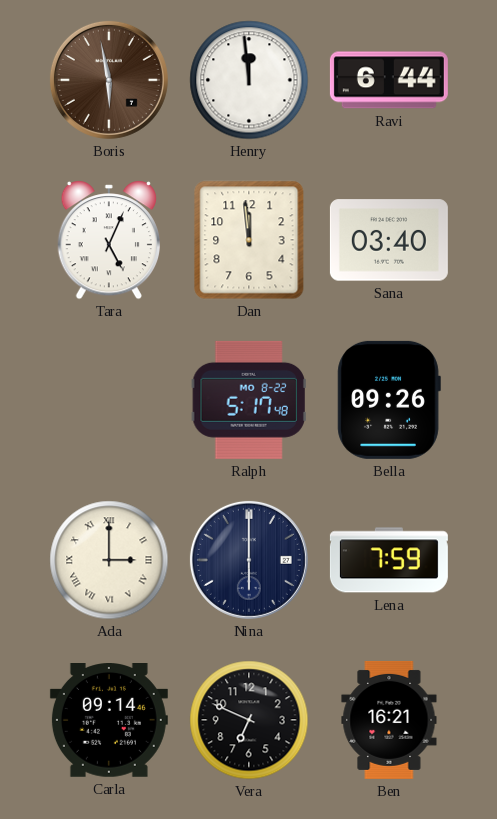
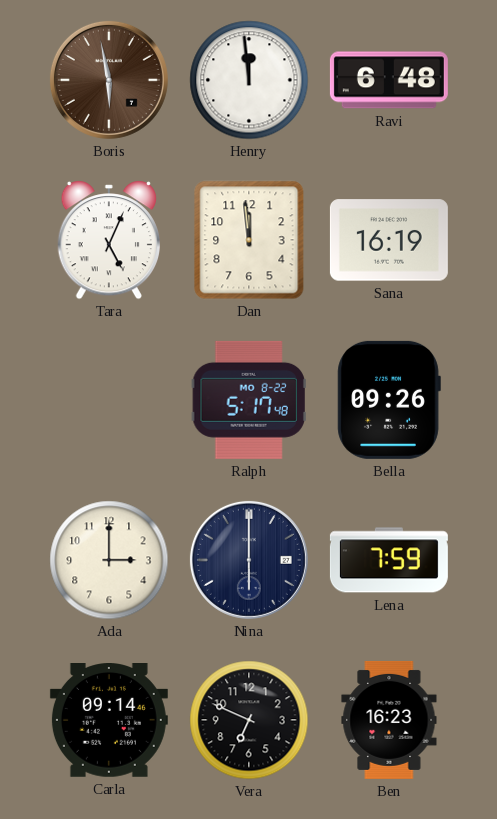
Ravi: 6:44 -> 6:48
Sana: 03:40 -> 16:19
Ada numerals: Roman -> Arabic
Ben: 16:21 -> 16:23
